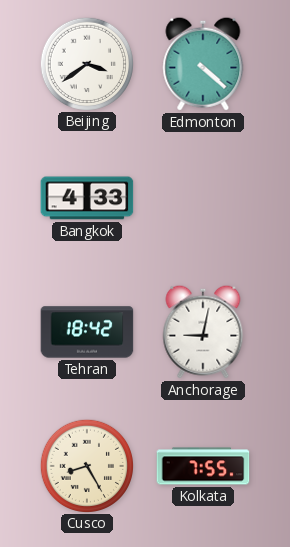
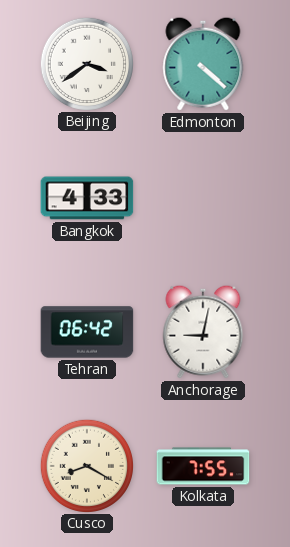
Tehran: 18:42 -> 06:42
Cusco: 8:25 -> 8:20
